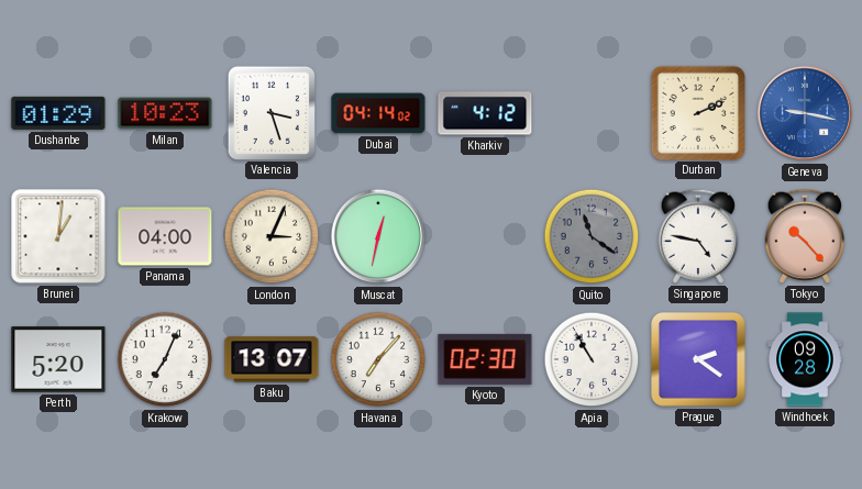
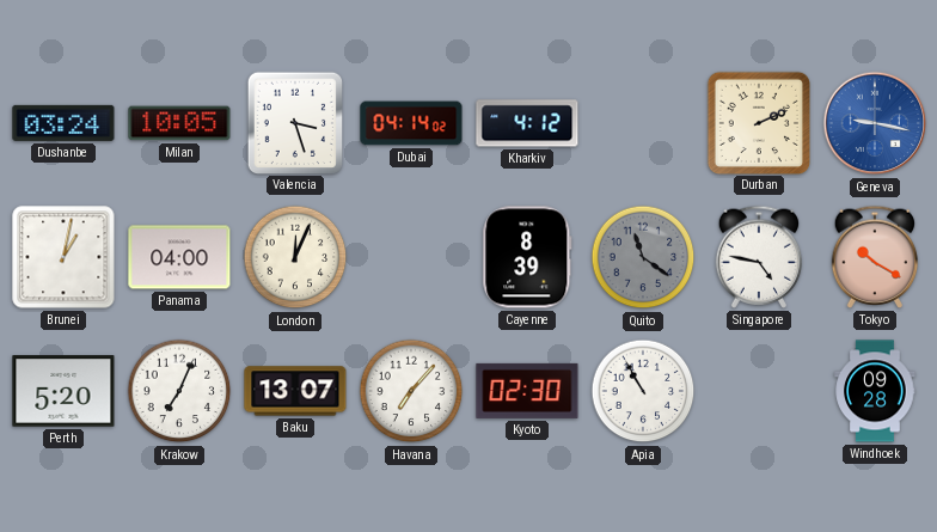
Dushanbe: 01:29 -> 03:24
Milan: 10:23 -> 10:05
Brunei: 1:01 -> 1:02
London: 3:04 -> 12:04
Muscat: 12:32 -> none
Cayenne: none -> 8:39
Tokyo: 10:23 -> 10:20
Prague: 2:21 -> none
